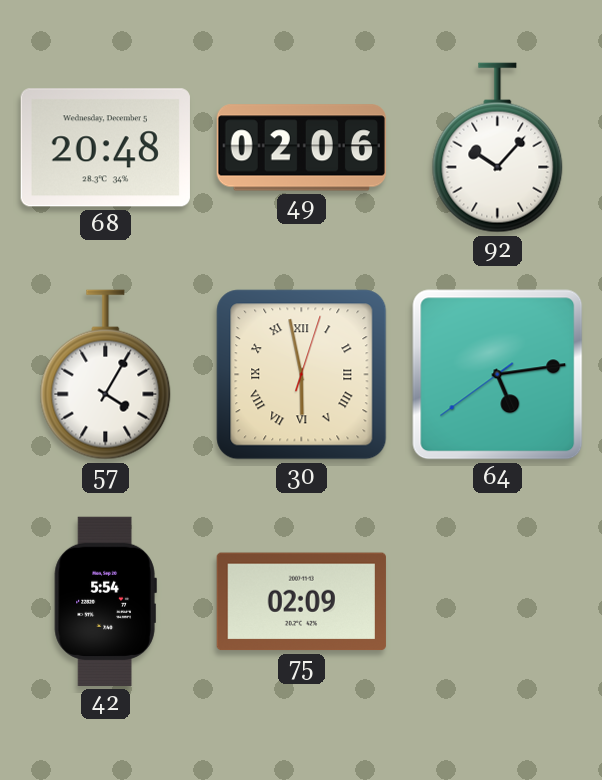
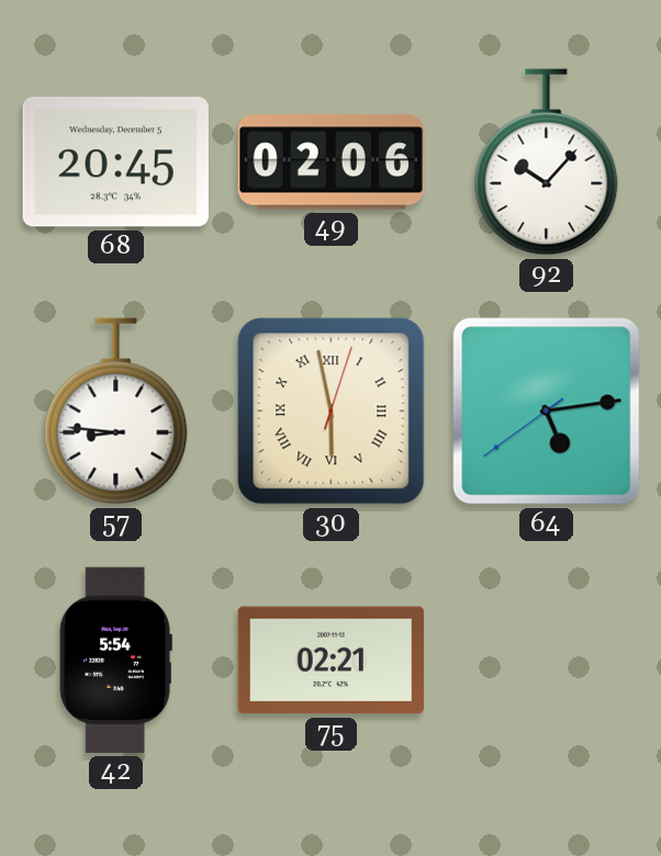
68: 20:48 -> 20:45
57: 4:05 -> 8:46
75: 02:09 -> 02:21
